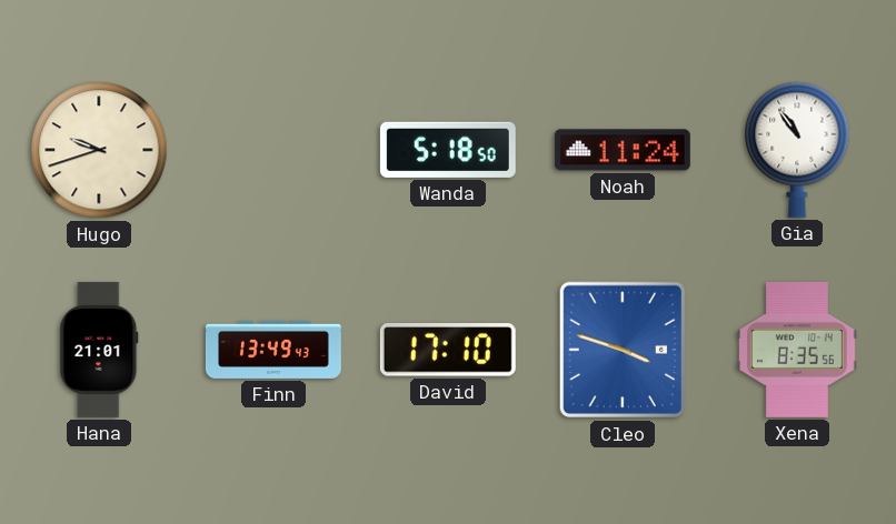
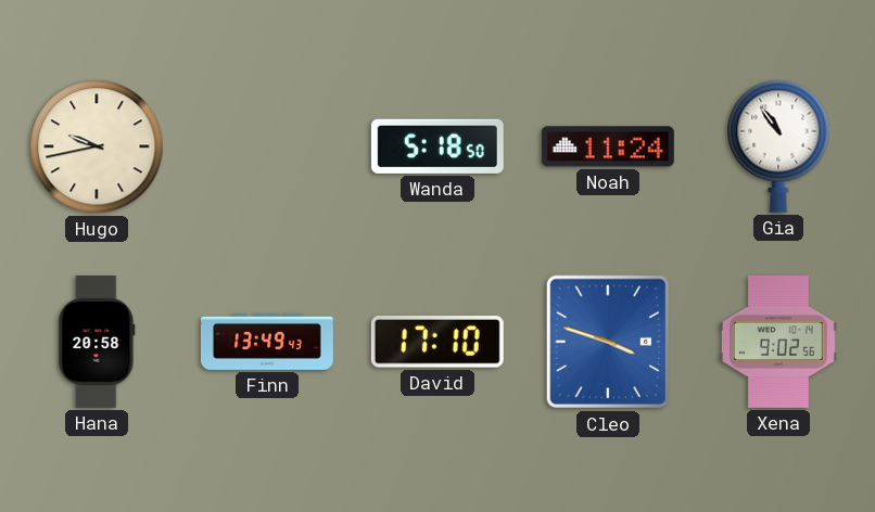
Hugo: 9:42 -> 9:43
Hana: 21:01 -> 20:58
Xena: 8:35 -> 9:02
